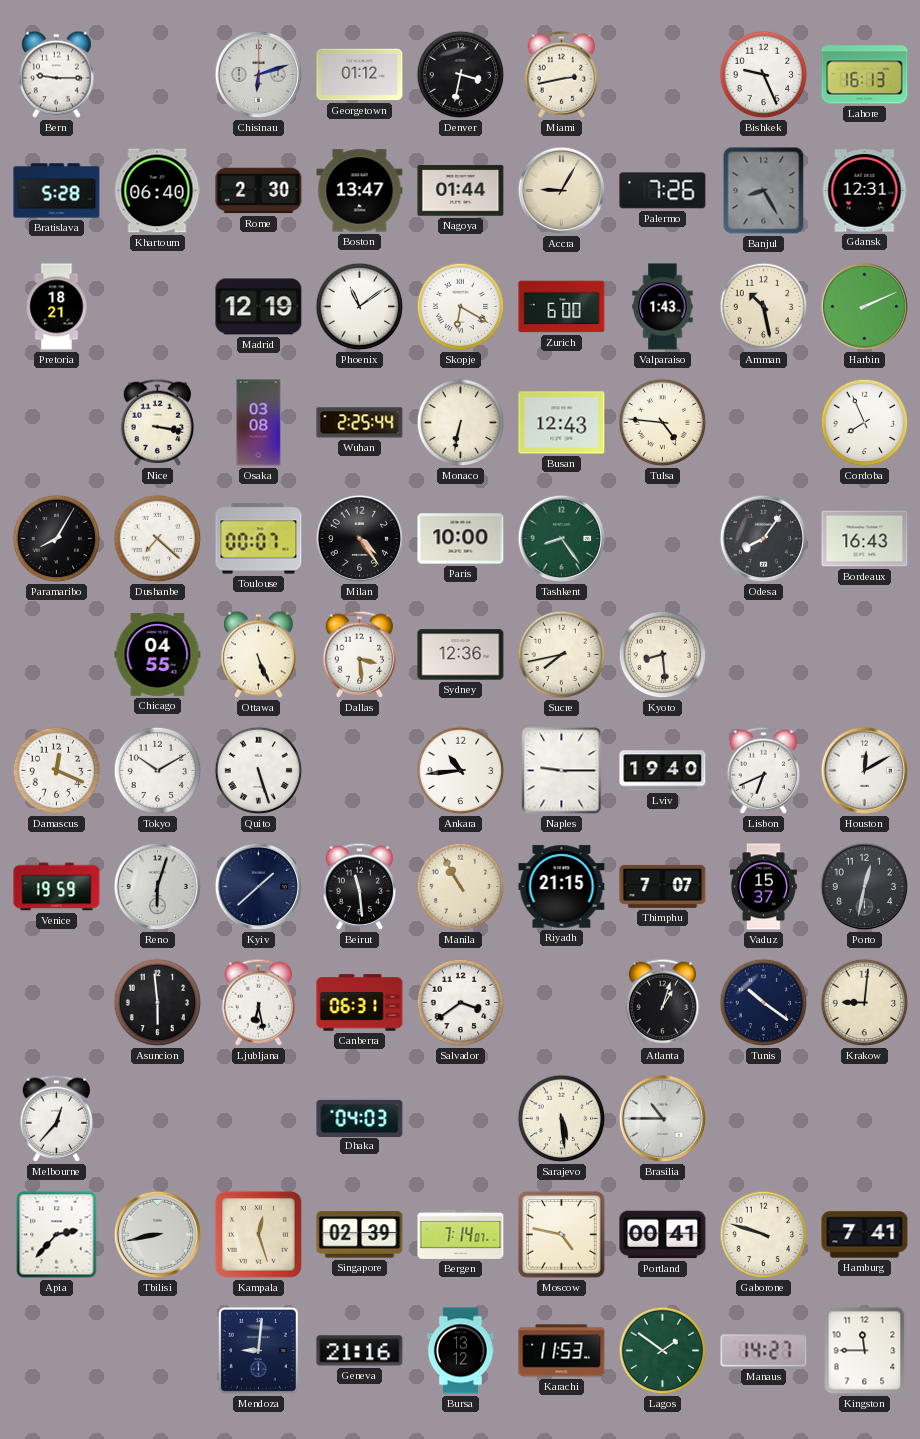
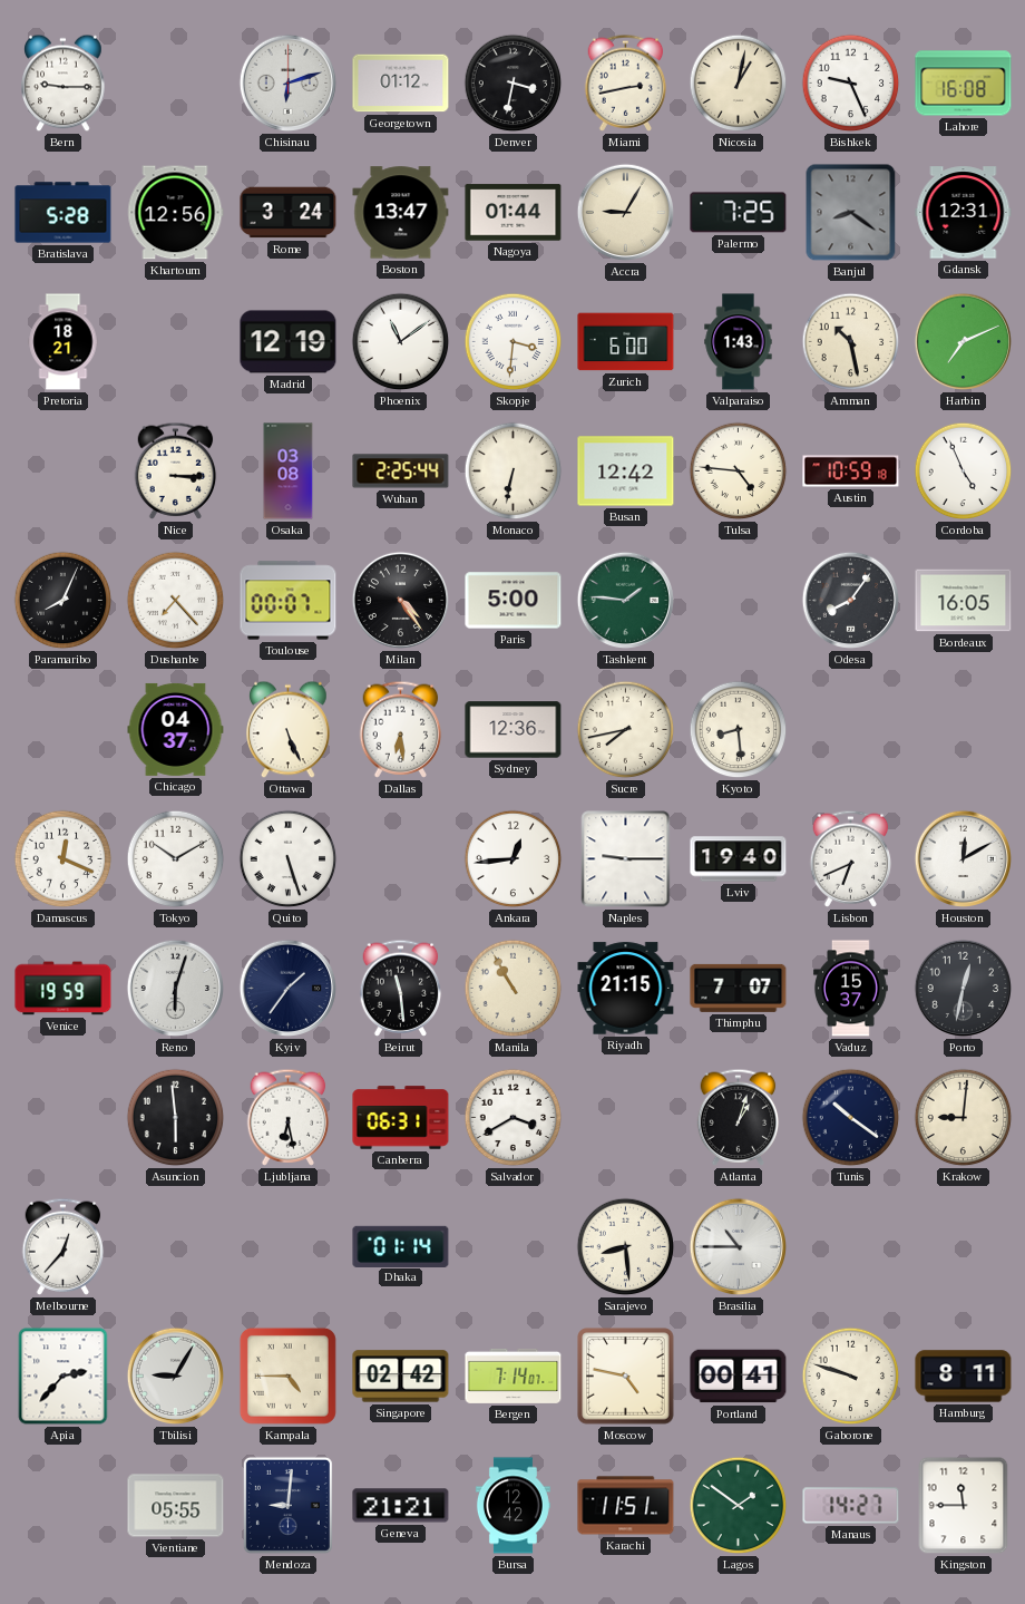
Nicosia: none -> 1:02
Lahore: 16:13 -> 16:08
Khartoum: 06:40 -> 12:56
Rome: 2:30 -> 3:24
Palermo: 7:26 -> 7:25
Banjul: 8:25 -> 8:21
Skopje: 6:20 -> 3:31
Harbin: 2:11 -> 7:11
Nice: 3:17 -> 3:15
Busan: 12:43 -> 12:42
Austin: none -> 10:59
Cordoba: 7:56 -> 4:56
Paramaribo: 8:05 -> 8:04
Dushanbe: 7:22 -> 7:23
Paris: 10:00 -> 5:00
Tashkent: 8:24 -> 1:46
Bordeaux: 16:43 -> 16:05
Chicago: 04:55 -> 04:37
Dallas: 3:29 -> 6:29
Ankara: 10:44 -> 12:44
Kyiv: 1:38 -> 1:36
Salvador: 3:39 -> 3:40
Dhaka: 04:03 -> 01:14
Sarajevo: 5:29 -> 8:29
Tbilisi: 8:43 -> 9:05
Kampala: 12:27 -> 4:45
Singapore: 02:39 -> 02:42
Hamburg: 7:41 -> 8:11
Vientiane: none -> 05:55
Geneva: 21:16 -> 21:21
Bursa: 13:12 -> 12:42
Karachi: 11:53 -> 11:51
